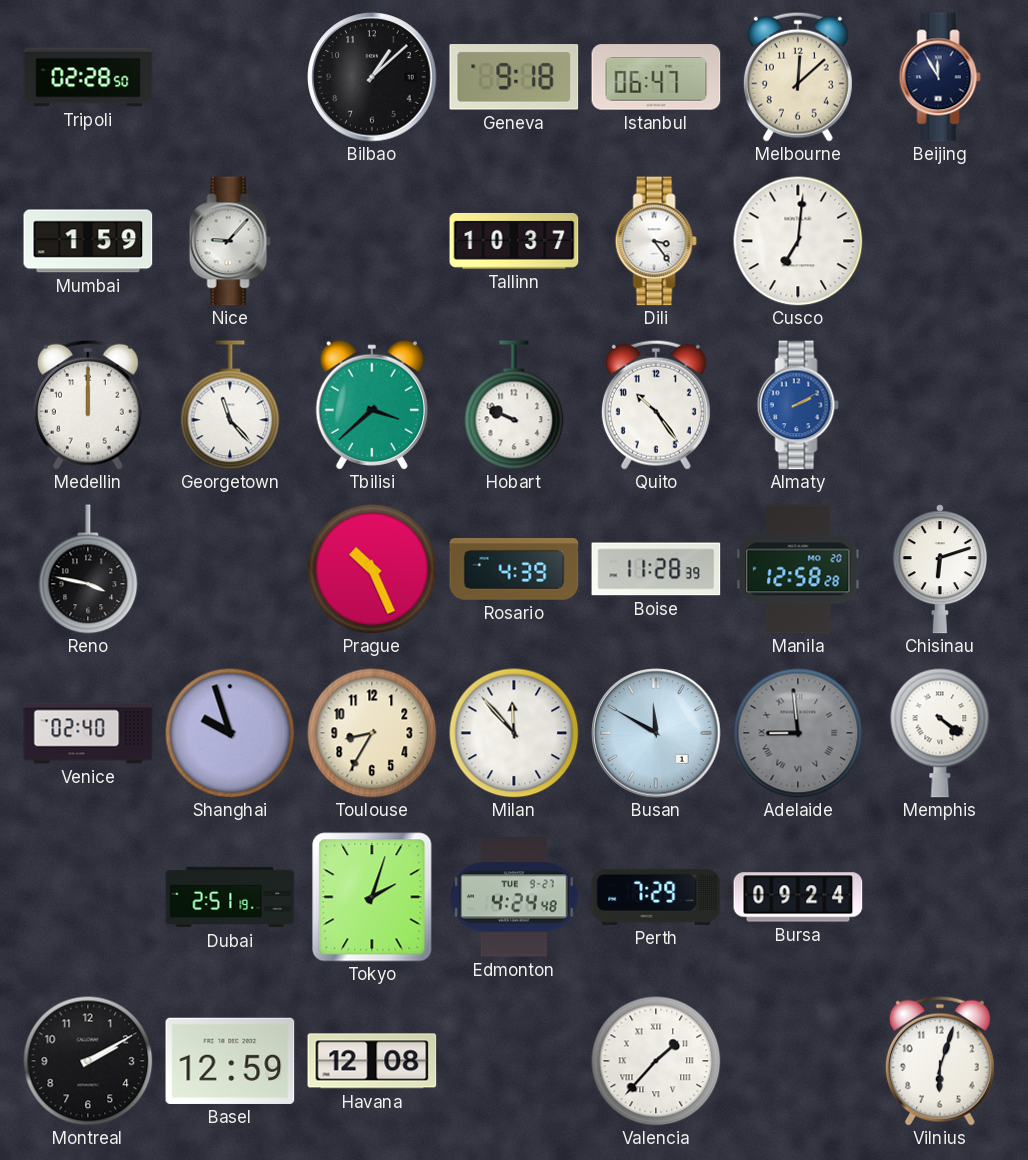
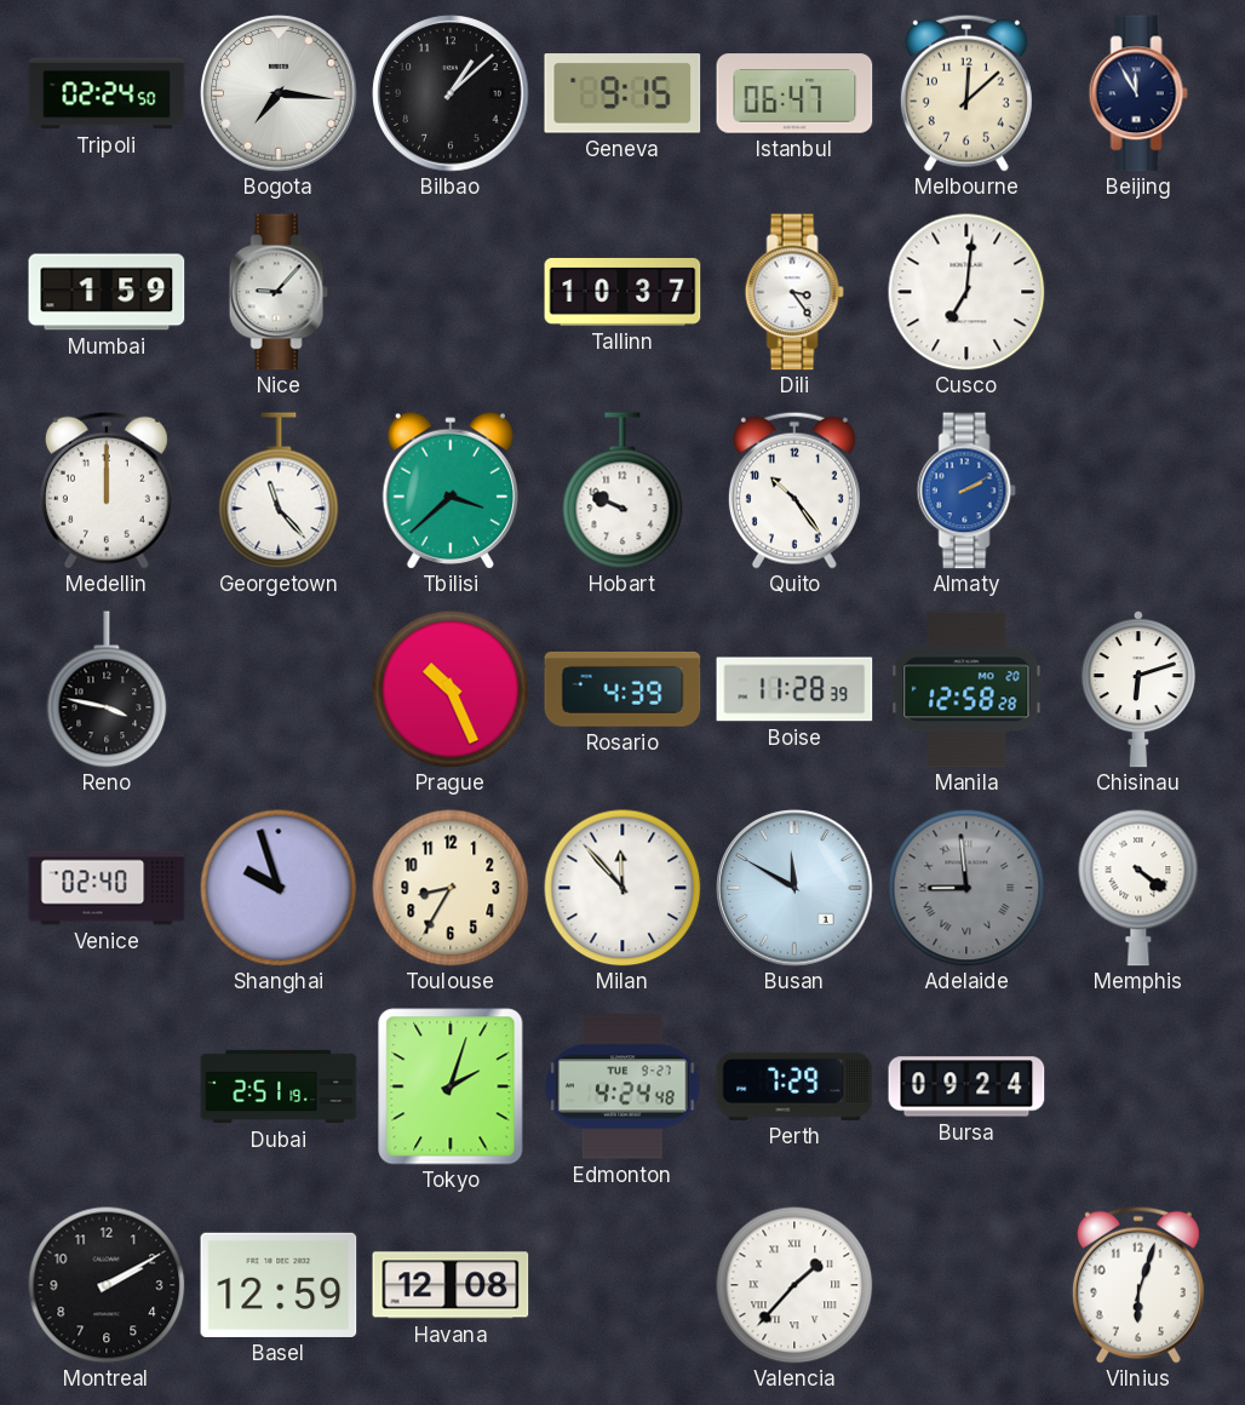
Tripoli: 02:28 -> 02:24
Bogota: none -> 7:16
Geneva: 9:18 -> 9:15
